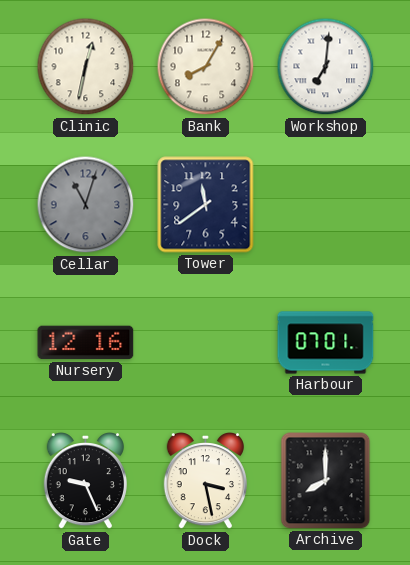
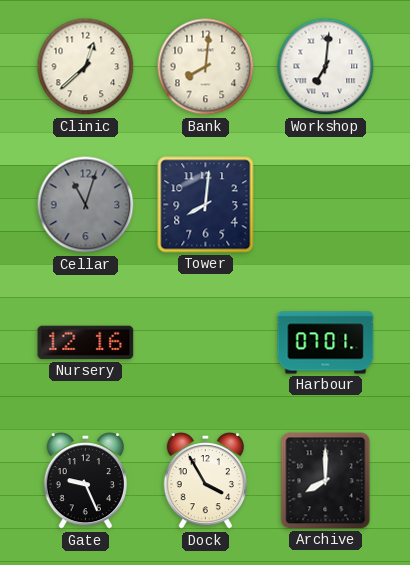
Clinic: 12:32 -> 12:38
Bank: 8:05 -> 8:01
Tower: 11:39 -> 8:01
Dock: 3:28 -> 3:55
